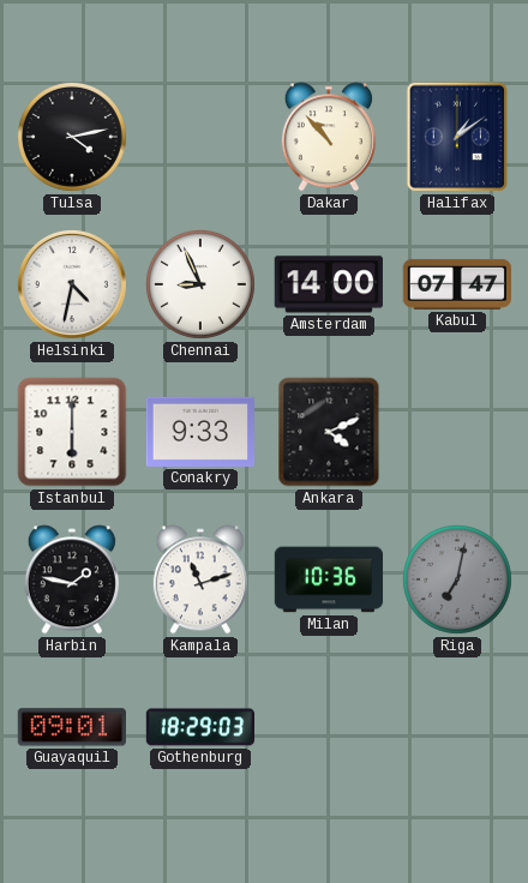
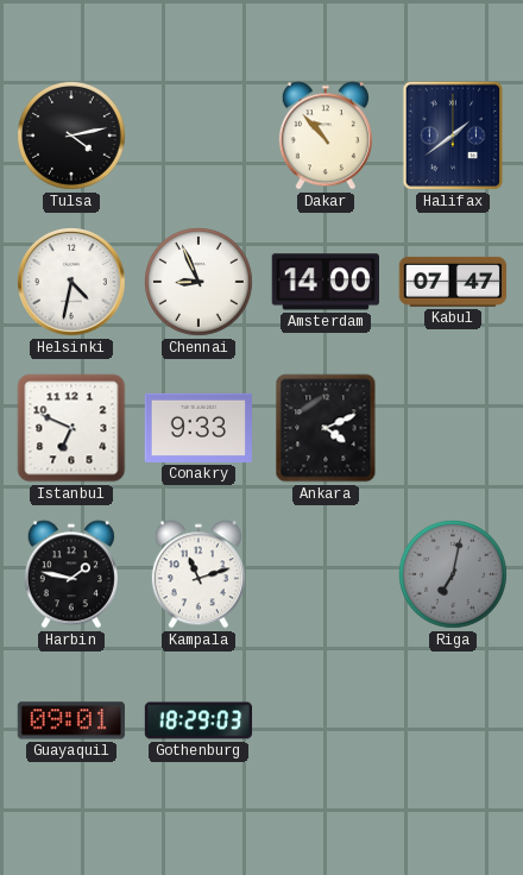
Halifax: 1:09 -> 1:39
Istanbul: 6:00 -> 6:49
Milan: 10:36 -> none
